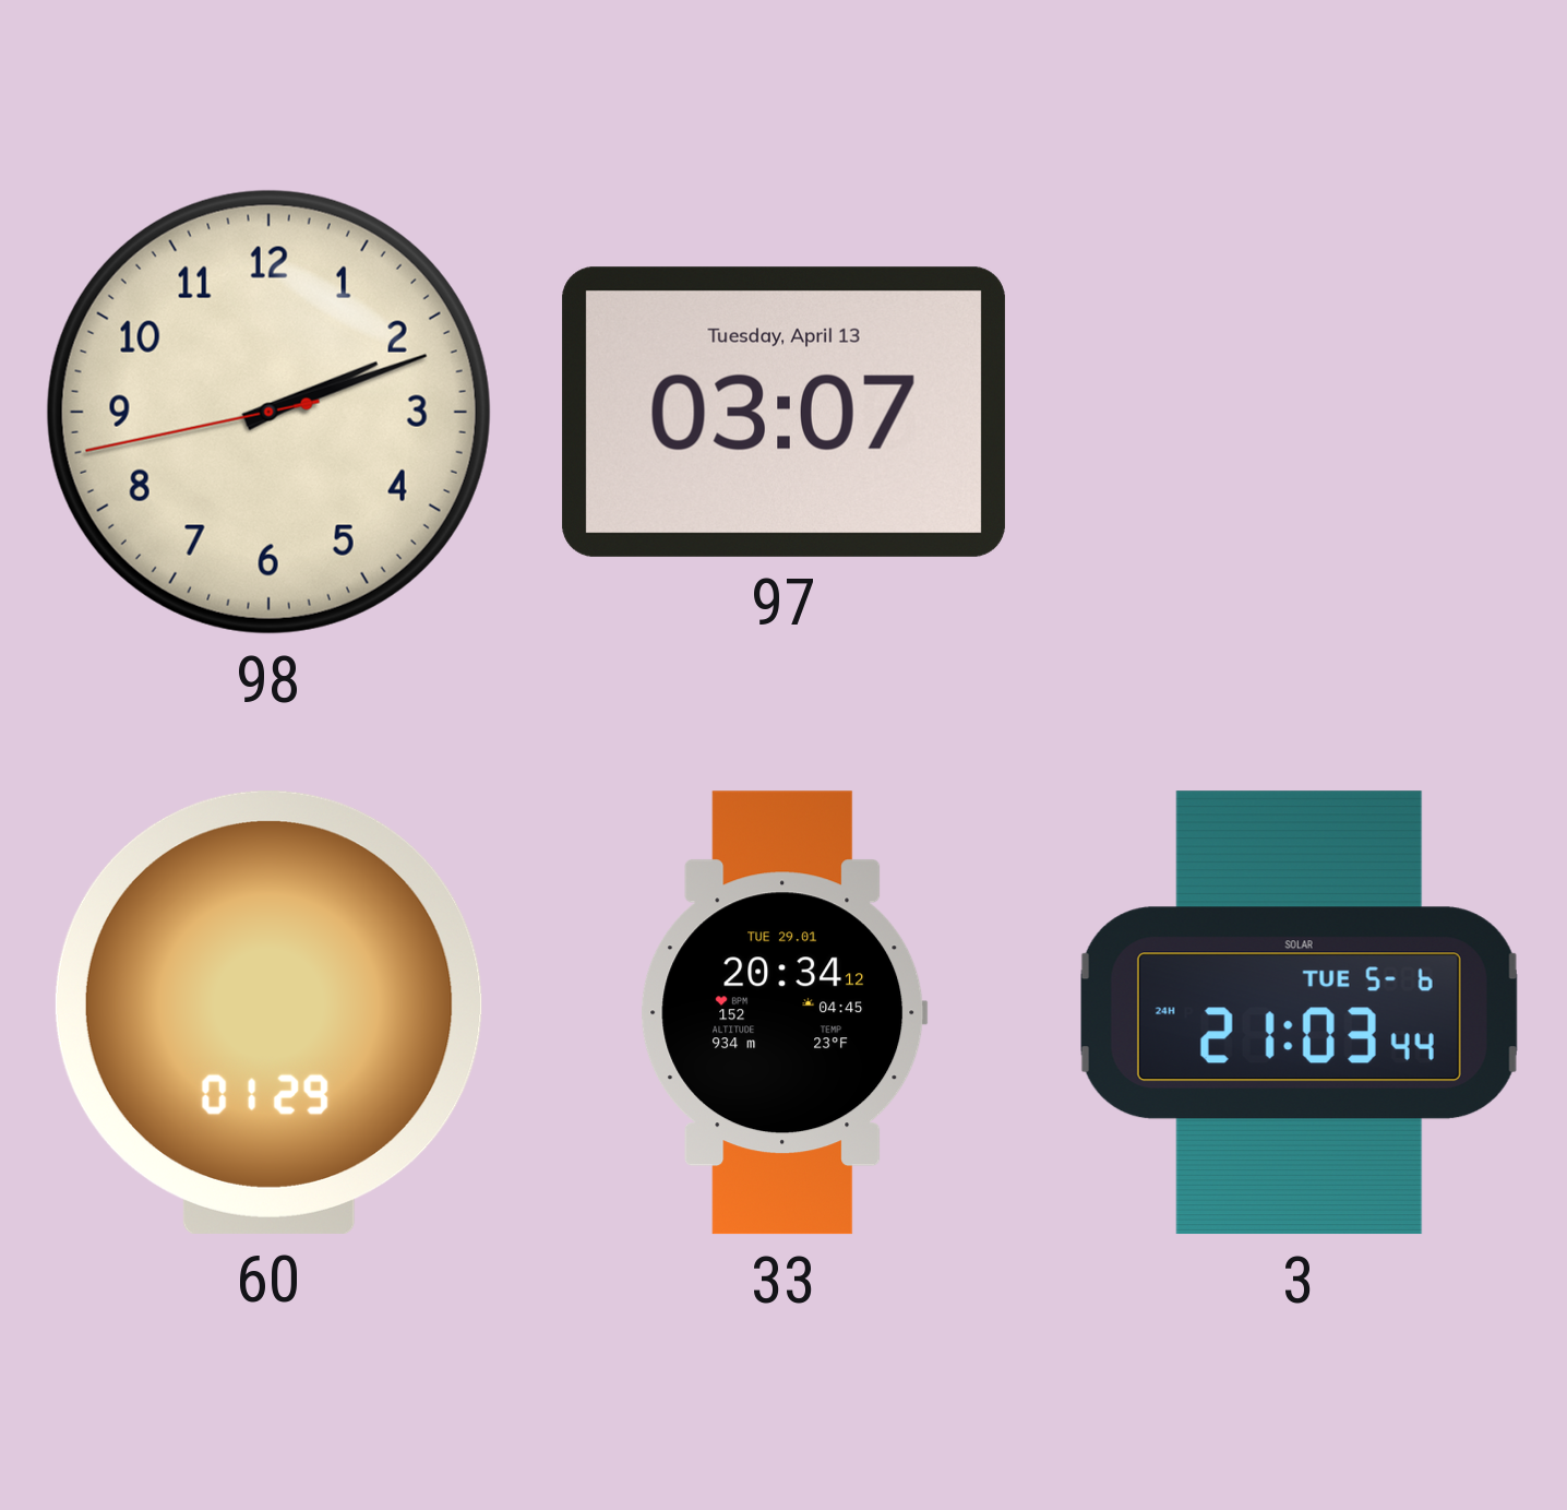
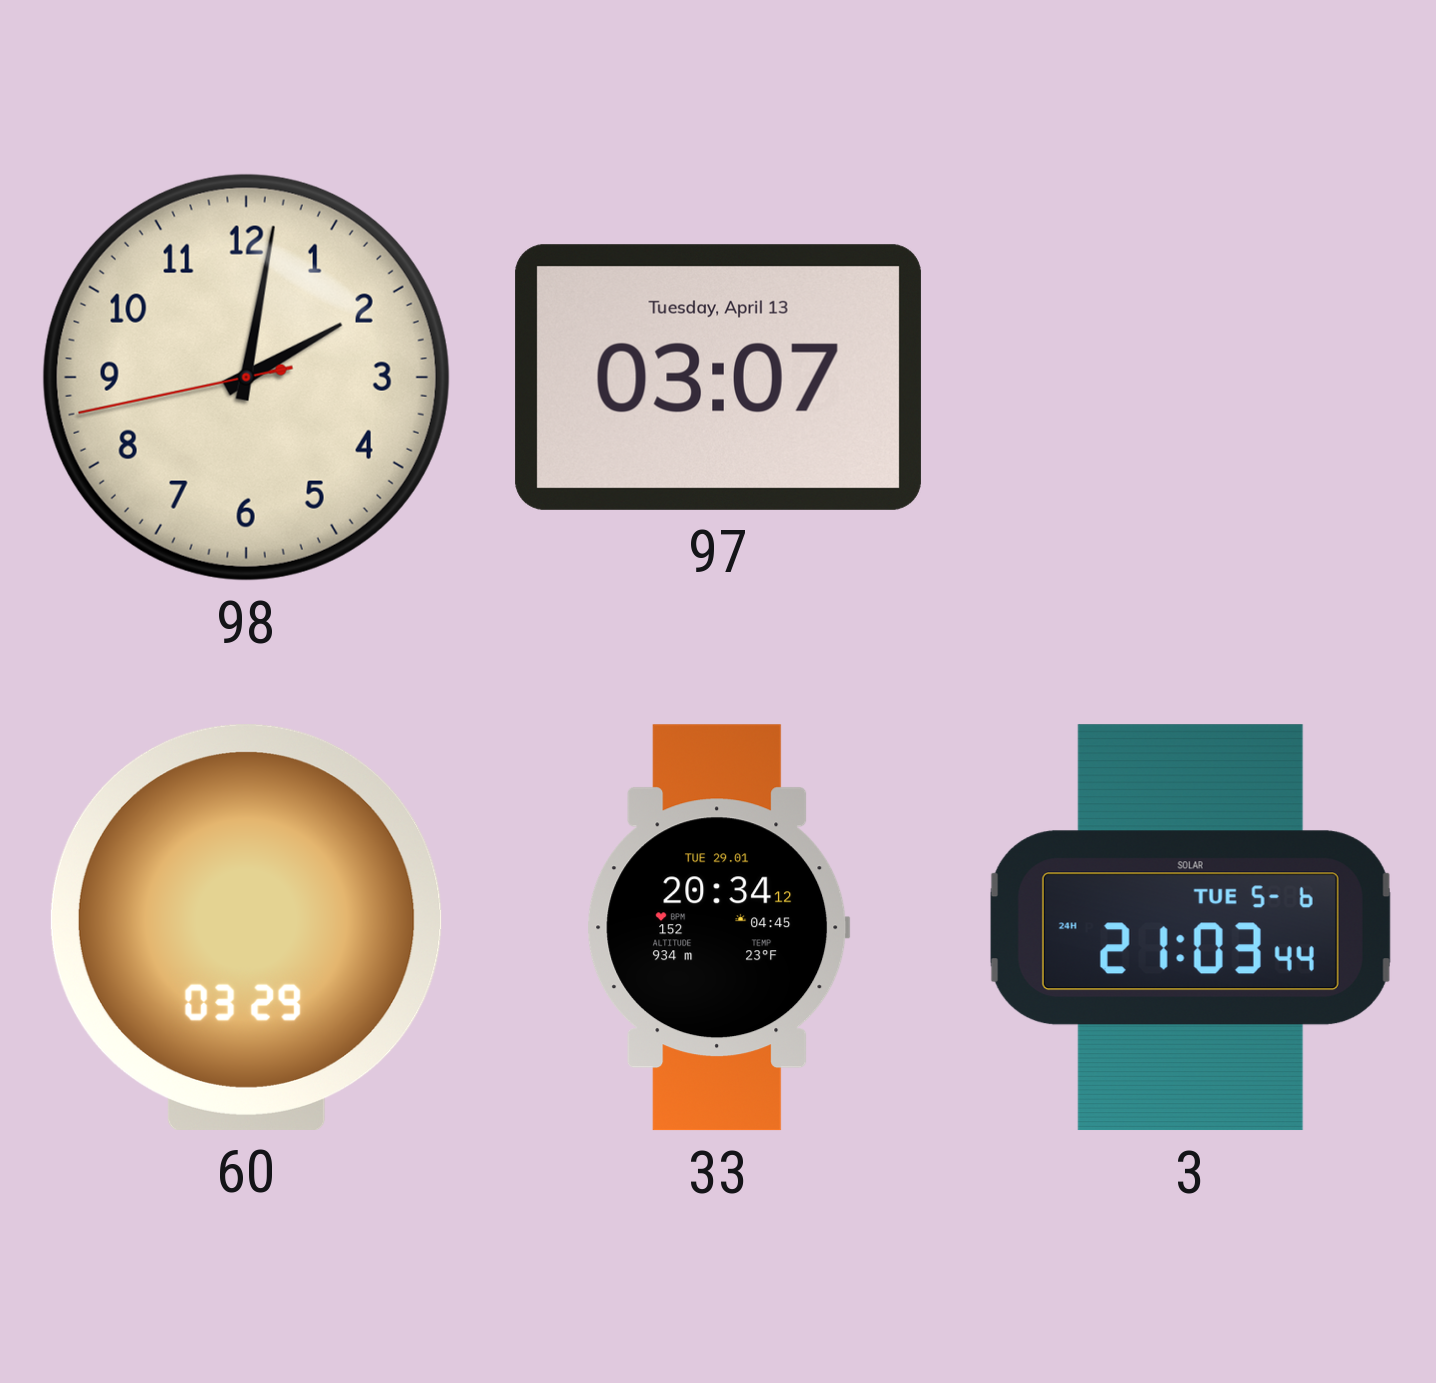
98: 2:11 -> 2:01
60: 01:29 -> 03:29
